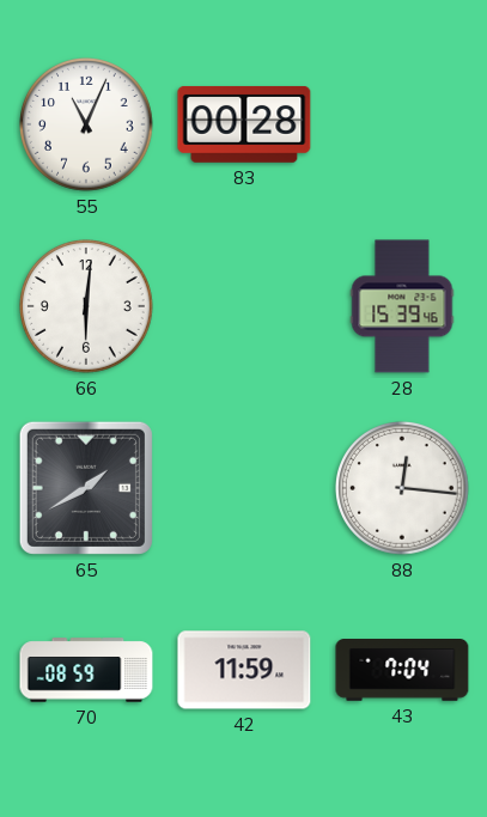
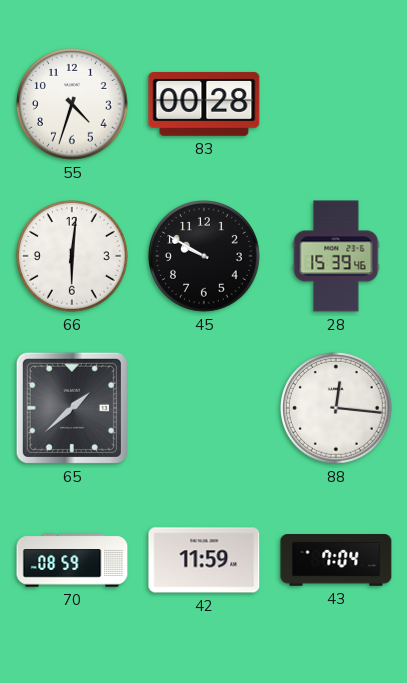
55: 11:04 -> 4:33
45: none -> 9:50
65: 1:40 -> 1:38
